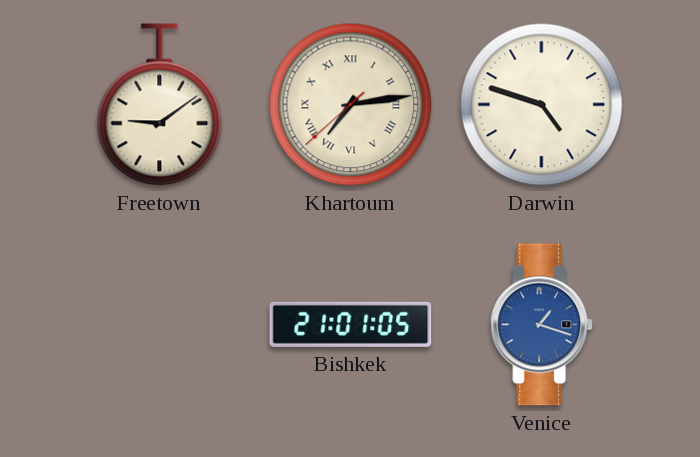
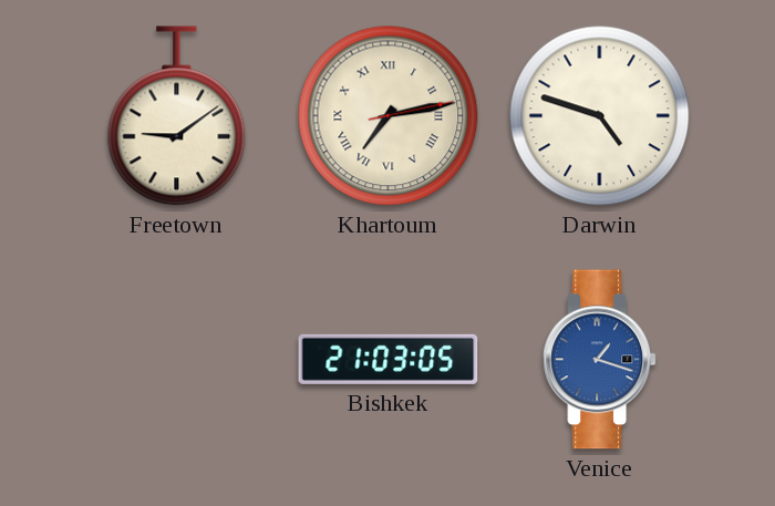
Khartoum: 7:13:38 -> 7:13:13
Bishkek: 21:01 -> 21:03
